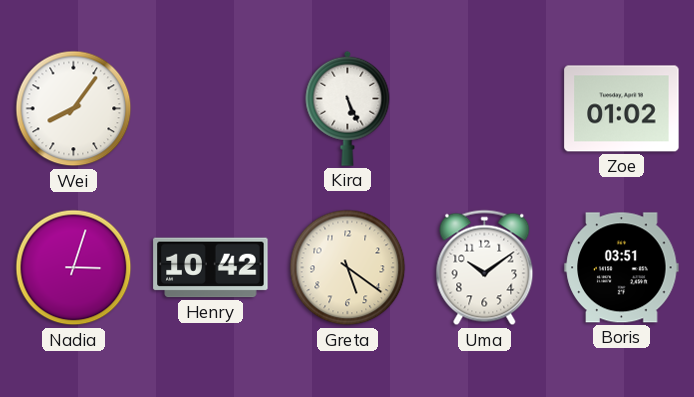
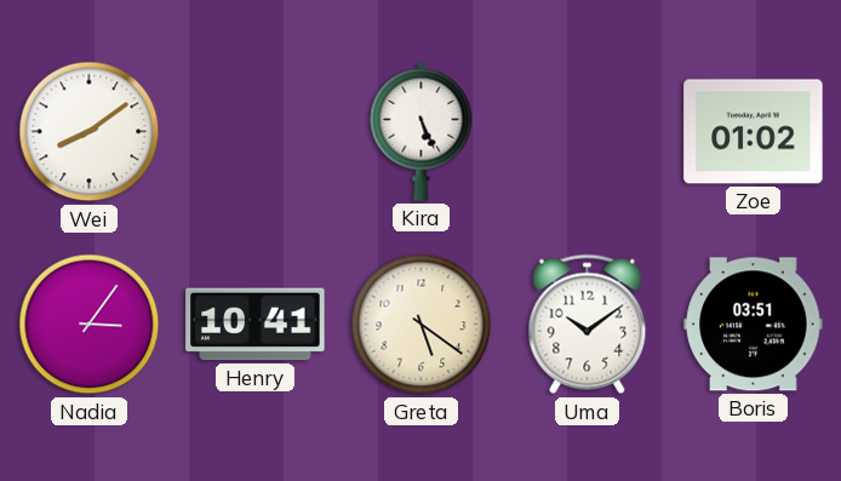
Wei: 8:06 -> 8:09
Nadia: 3:03 -> 3:06
Henry: 10:42 -> 10:41
